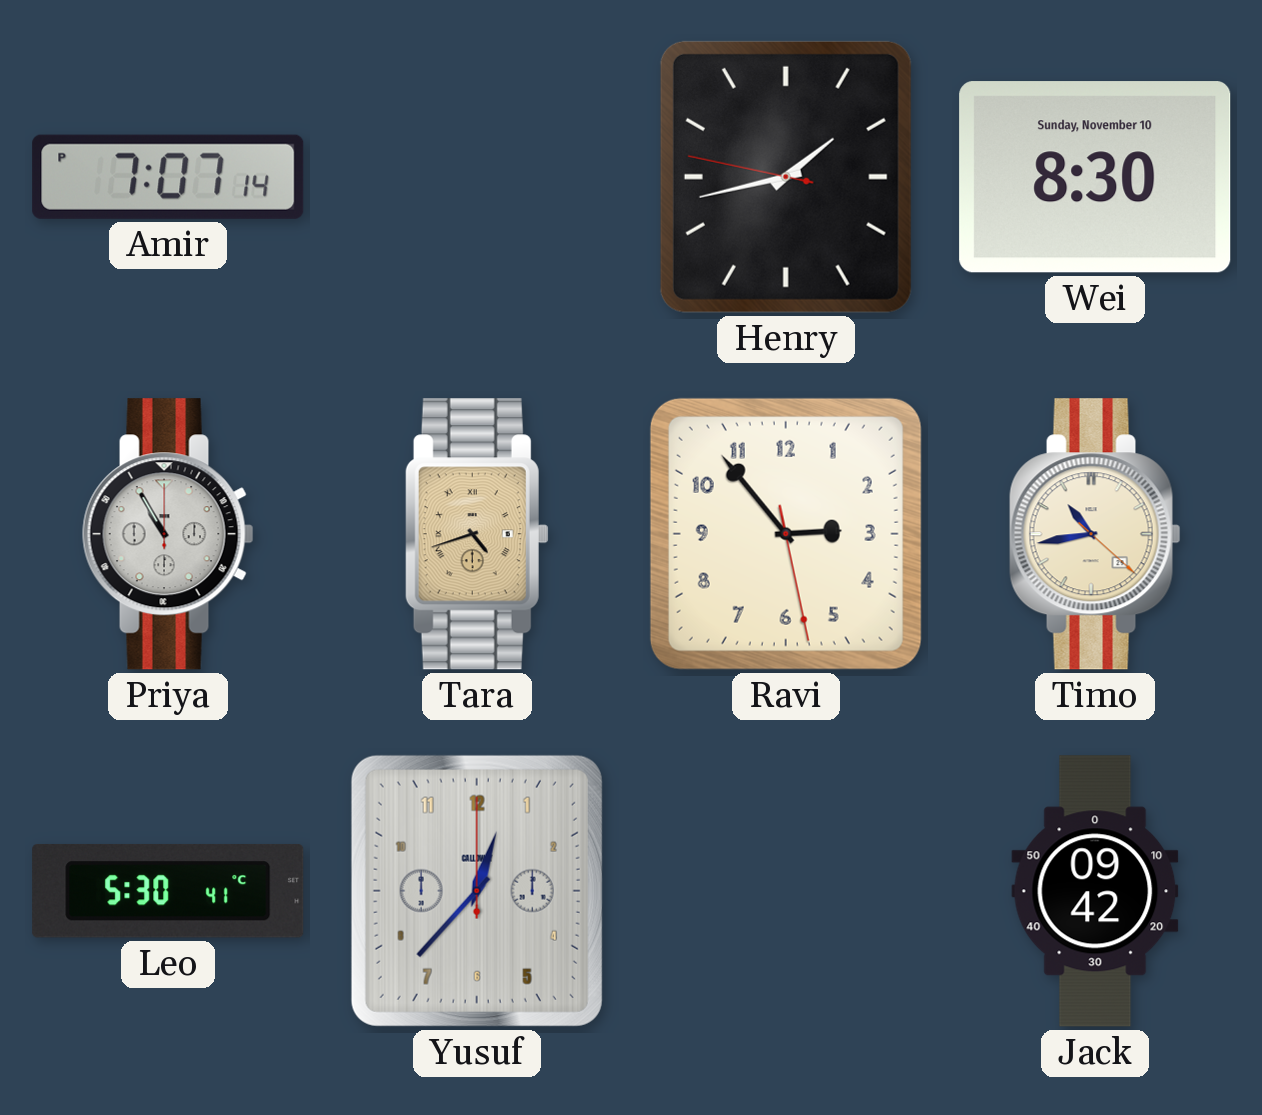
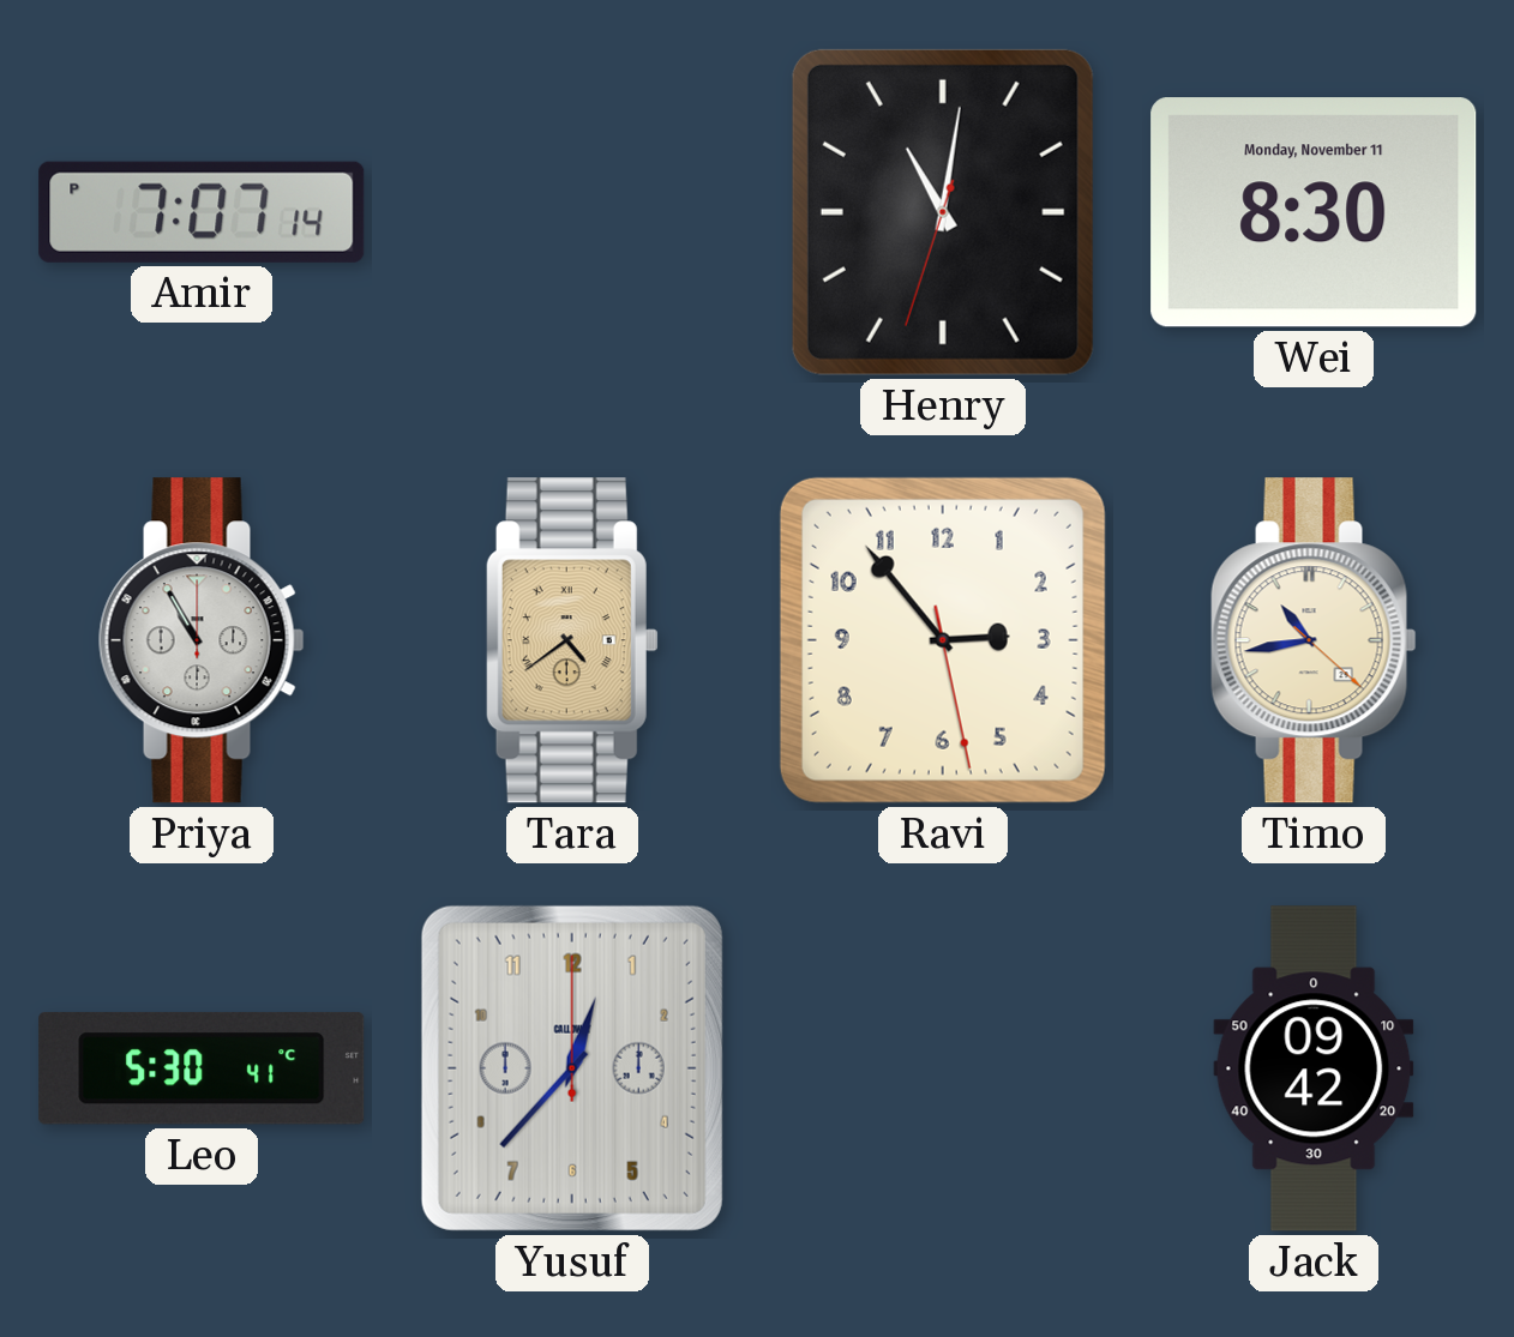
Henry: 1:42 -> 11:01
Wei date: Sunday, November 10 -> Monday, November 11
Tara: 4:42 -> 4:39
